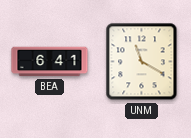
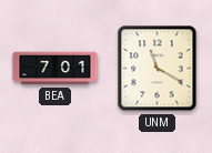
BEA: 6:41 -> 7:01
